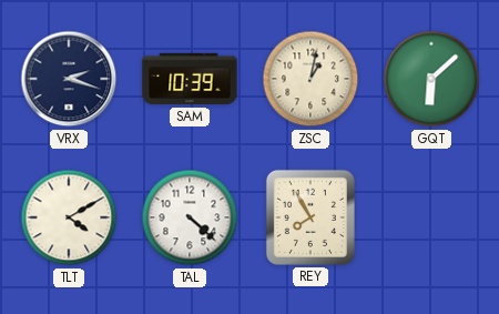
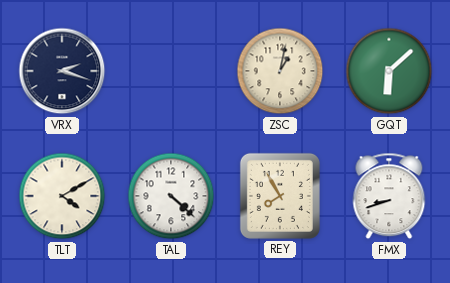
SAM: 10:39 -> none
FMX: none -> 8:42
